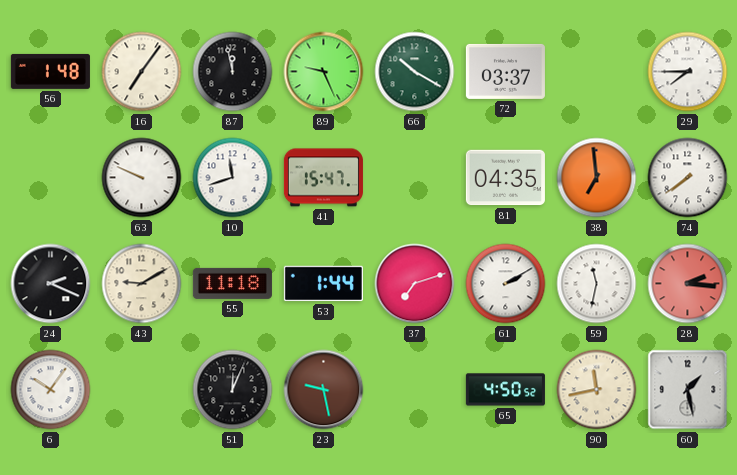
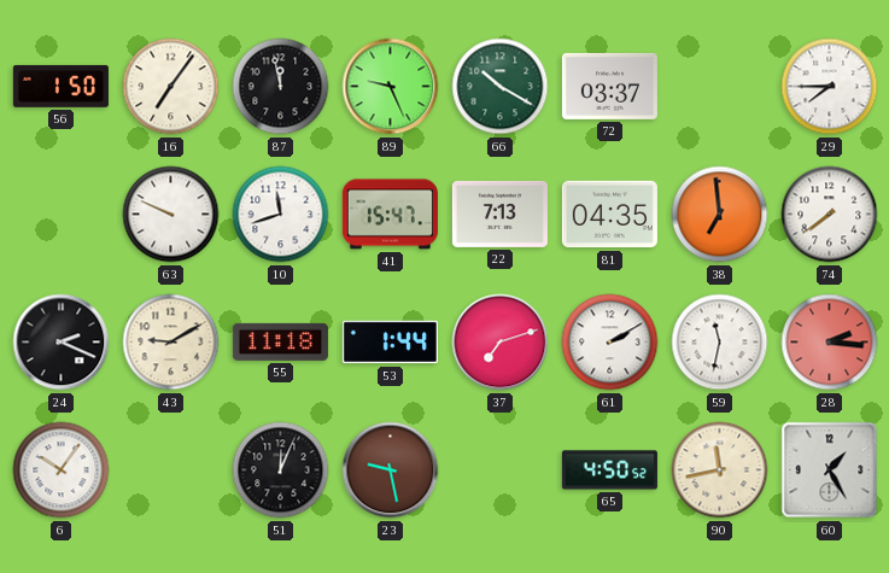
56: 1:48 -> 1:50
22: none -> 7:13
60: 1:28 -> 1:25
